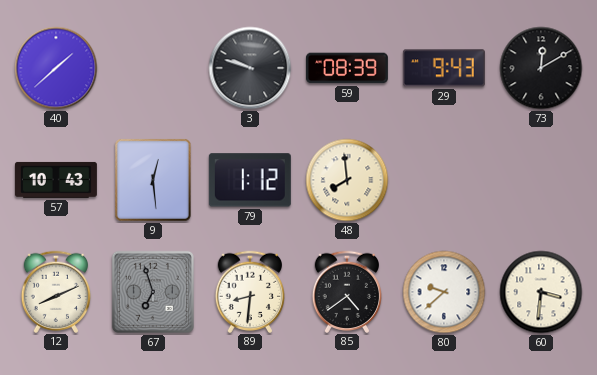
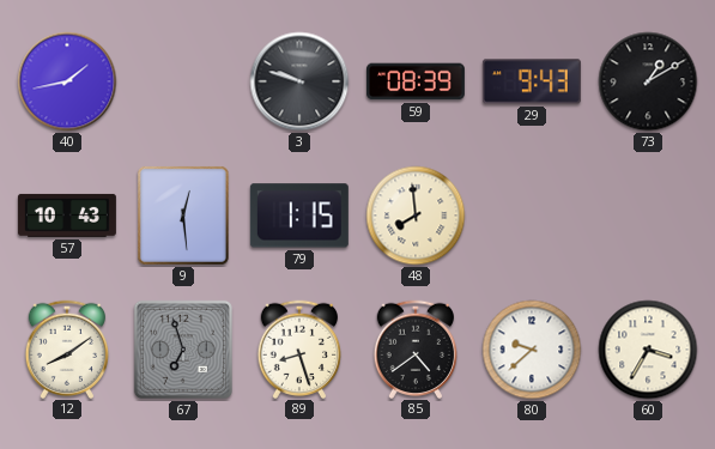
40: 1:38 -> 1:43
73: 12:10 -> 1:10
79: 1:12 -> 1:15
12: 8:11 -> 8:09
89: 8:31 -> 8:27
60: 3:31 -> 3:35
